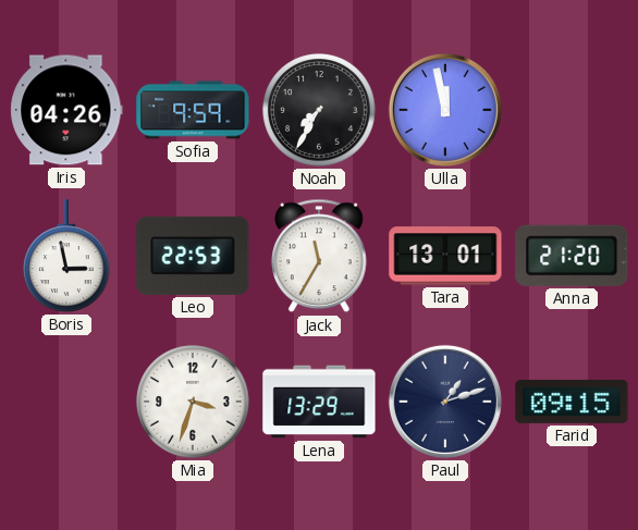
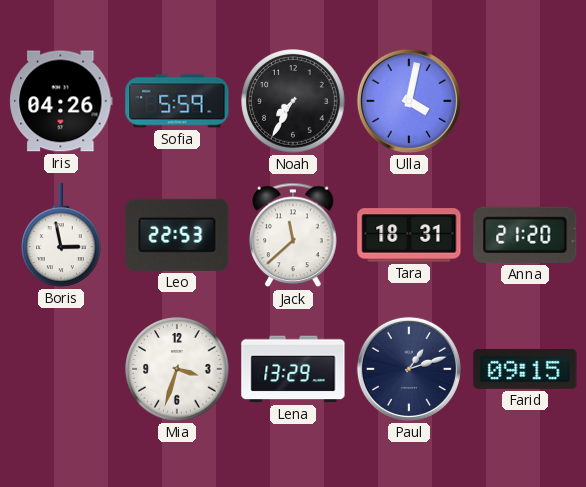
Sofia: 9:59 -> 5:59
Ulla: 11:58 -> 4:02
Jack: 11:35 -> 11:38
Tara: 13:01 -> 18:31
